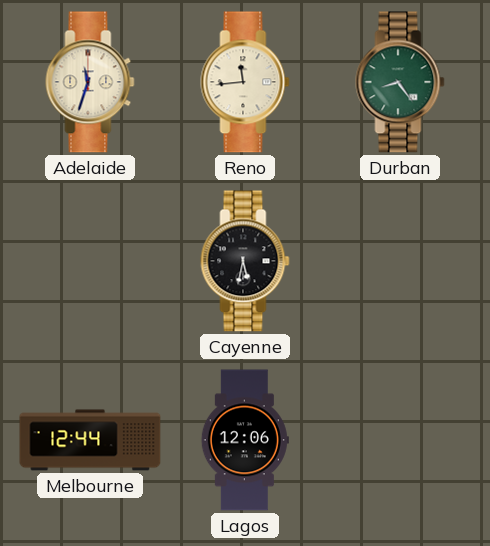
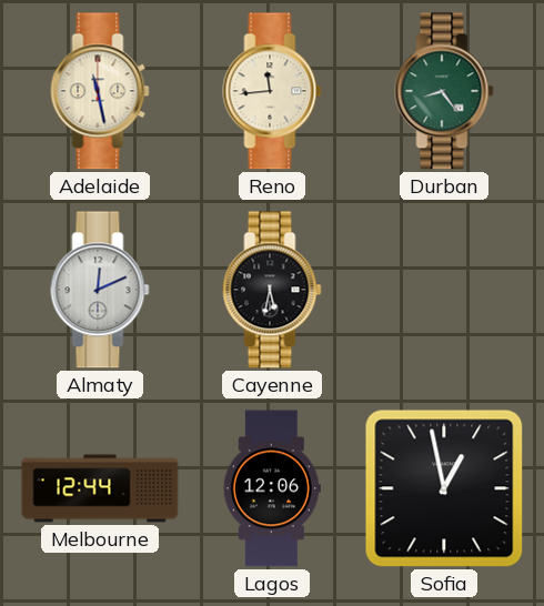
Adelaide: 11:33 -> 11:28
Almaty: none -> 12:11
Sofia: none -> 12:58
